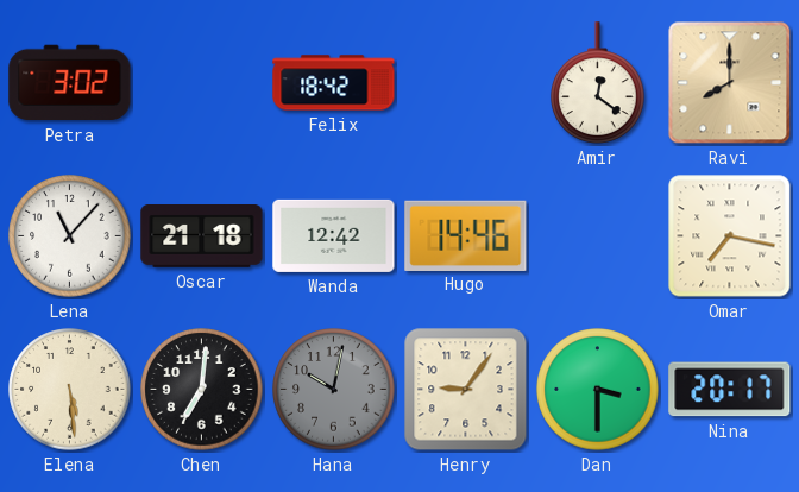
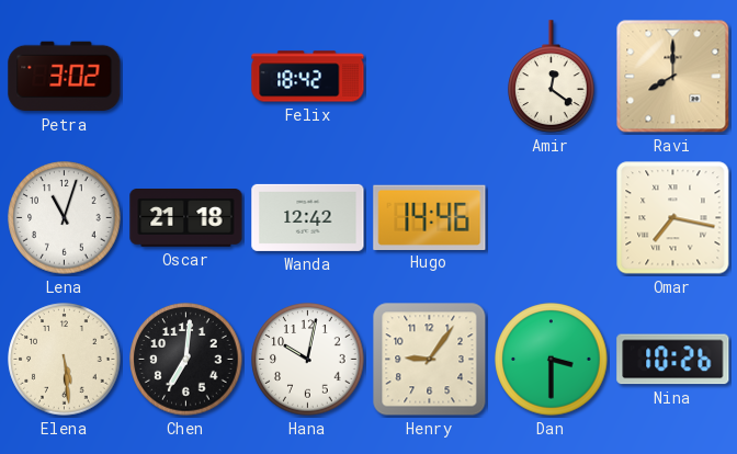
Lena: 11:07 -> 11:03
Hana dial: grey -> white
Nina: 20:17 -> 10:26
